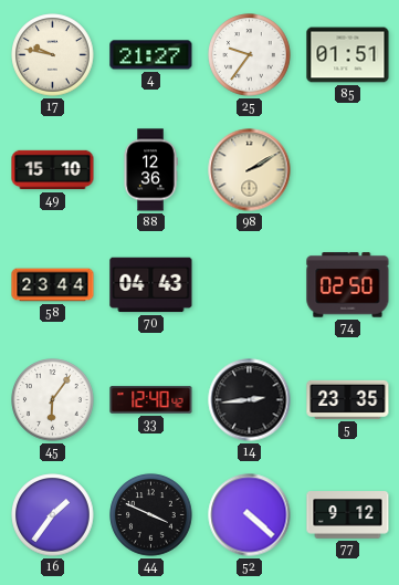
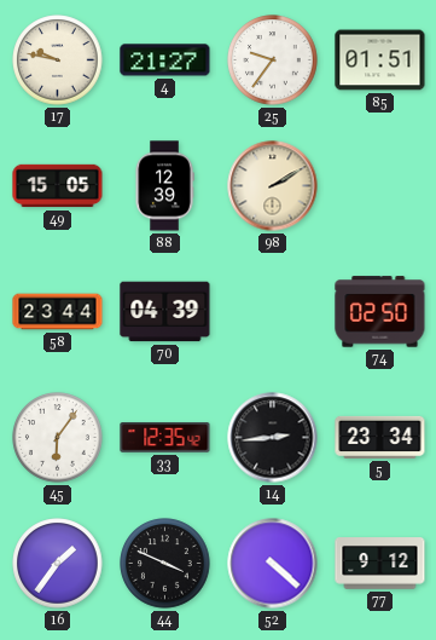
49: 15:10 -> 15:05
88: 12:36 -> 12:39
70: 04:43 -> 04:39
33: 12:40 -> 12:35
5: 23:35 -> 23:34
